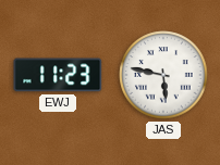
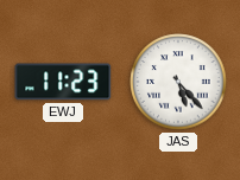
JAS: 5:47 -> 5:23
